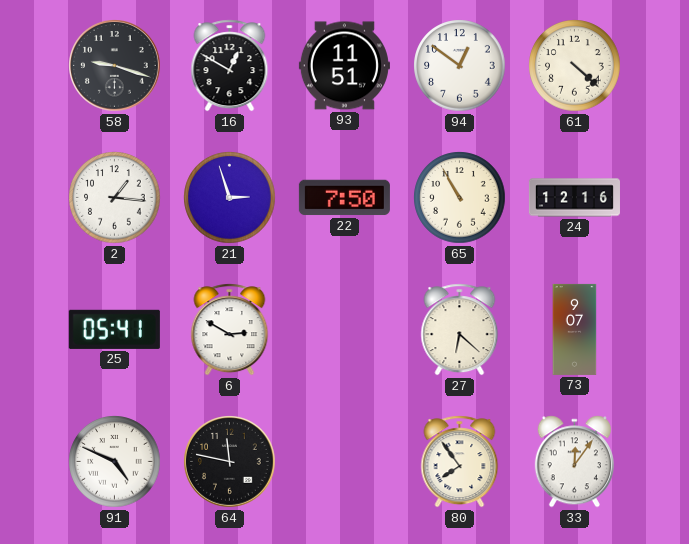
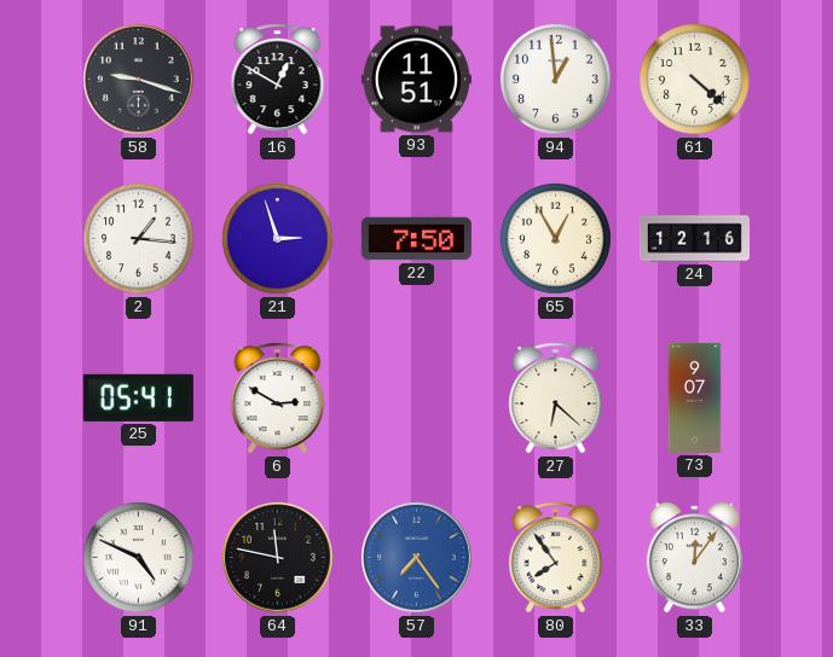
94: 12:51 -> 12:59
65: 10:55 -> 12:55
57: none -> 7:24
